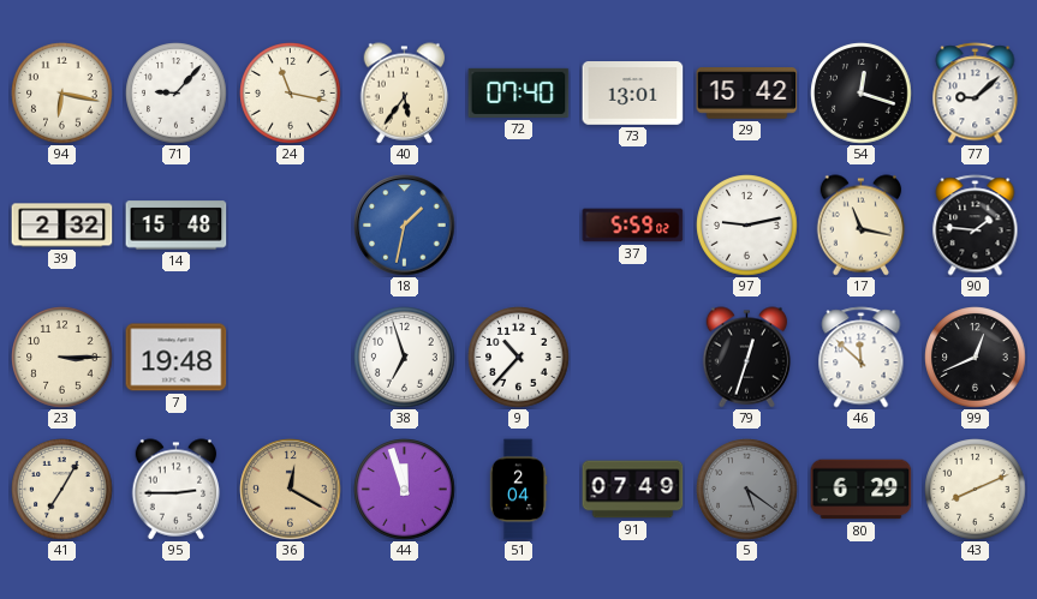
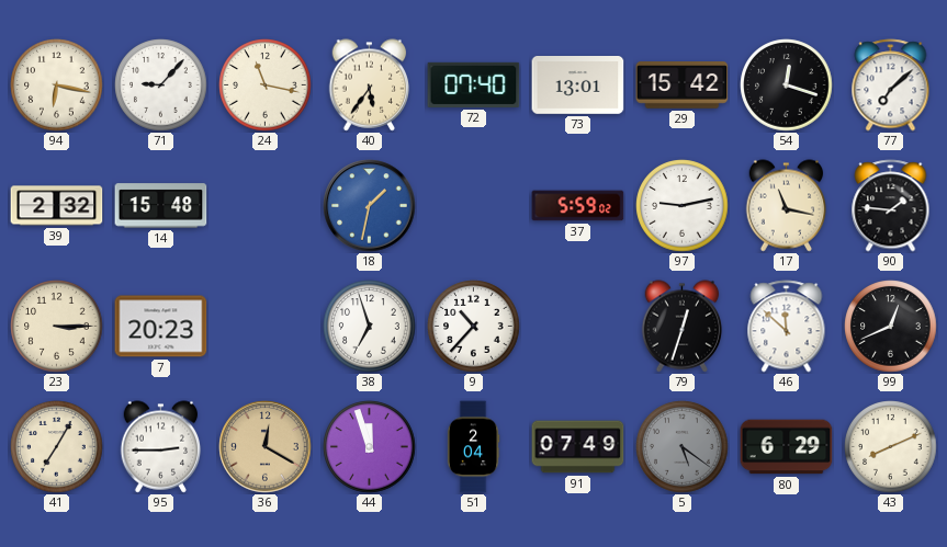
77: 9:08 -> 7:08
7: 19:48 -> 20:23
